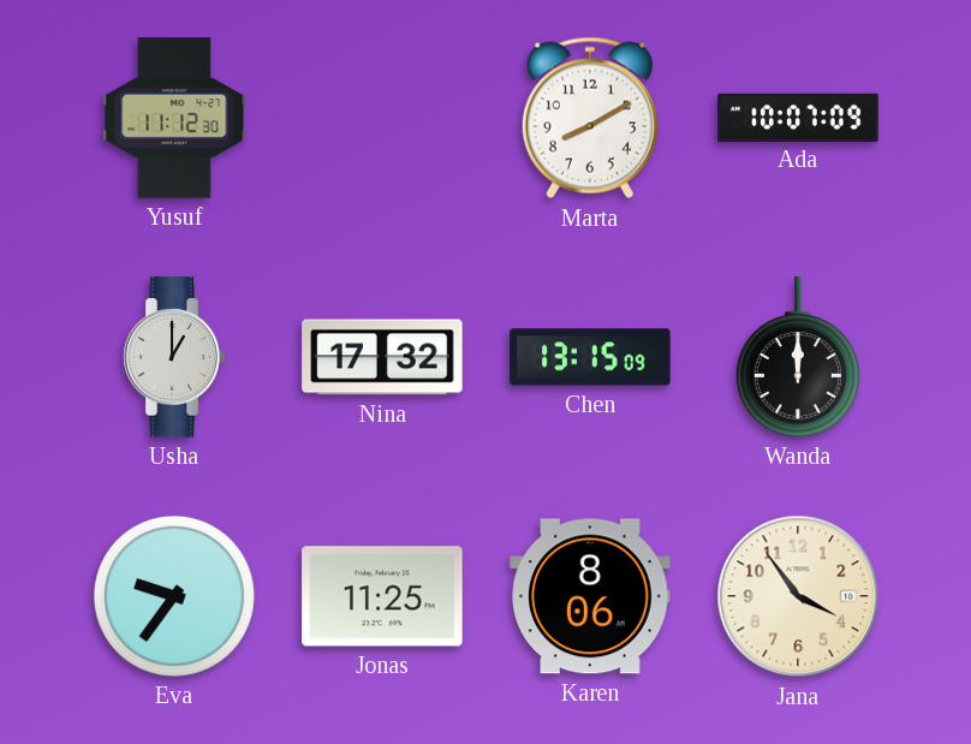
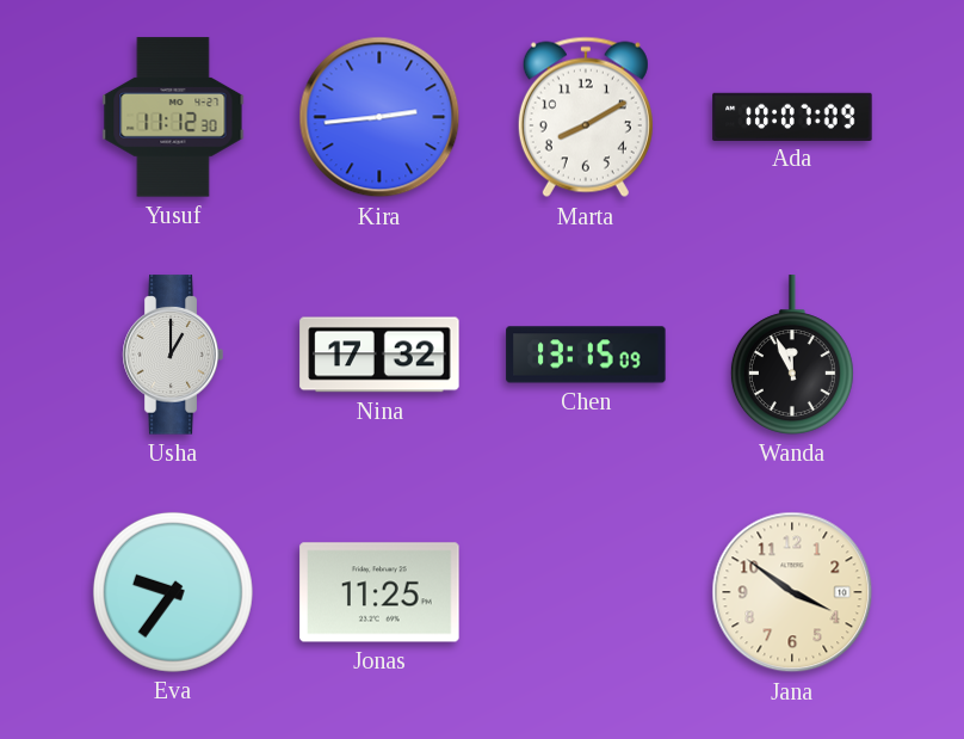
Kira: none -> 2:44
Wanda: 12:00 -> 11:56
Karen: 8:06 -> none
Jana: 3:54 -> 3:51
